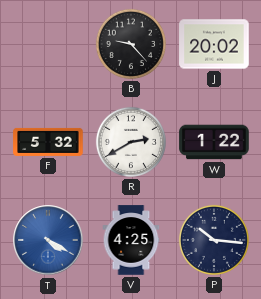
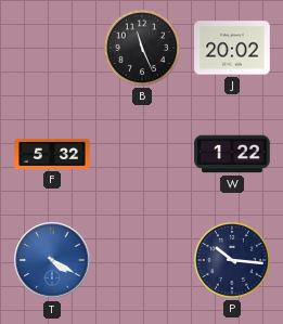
B: 9:23 -> 11:26
R: 2:40 -> none
V: 4:25 -> none
